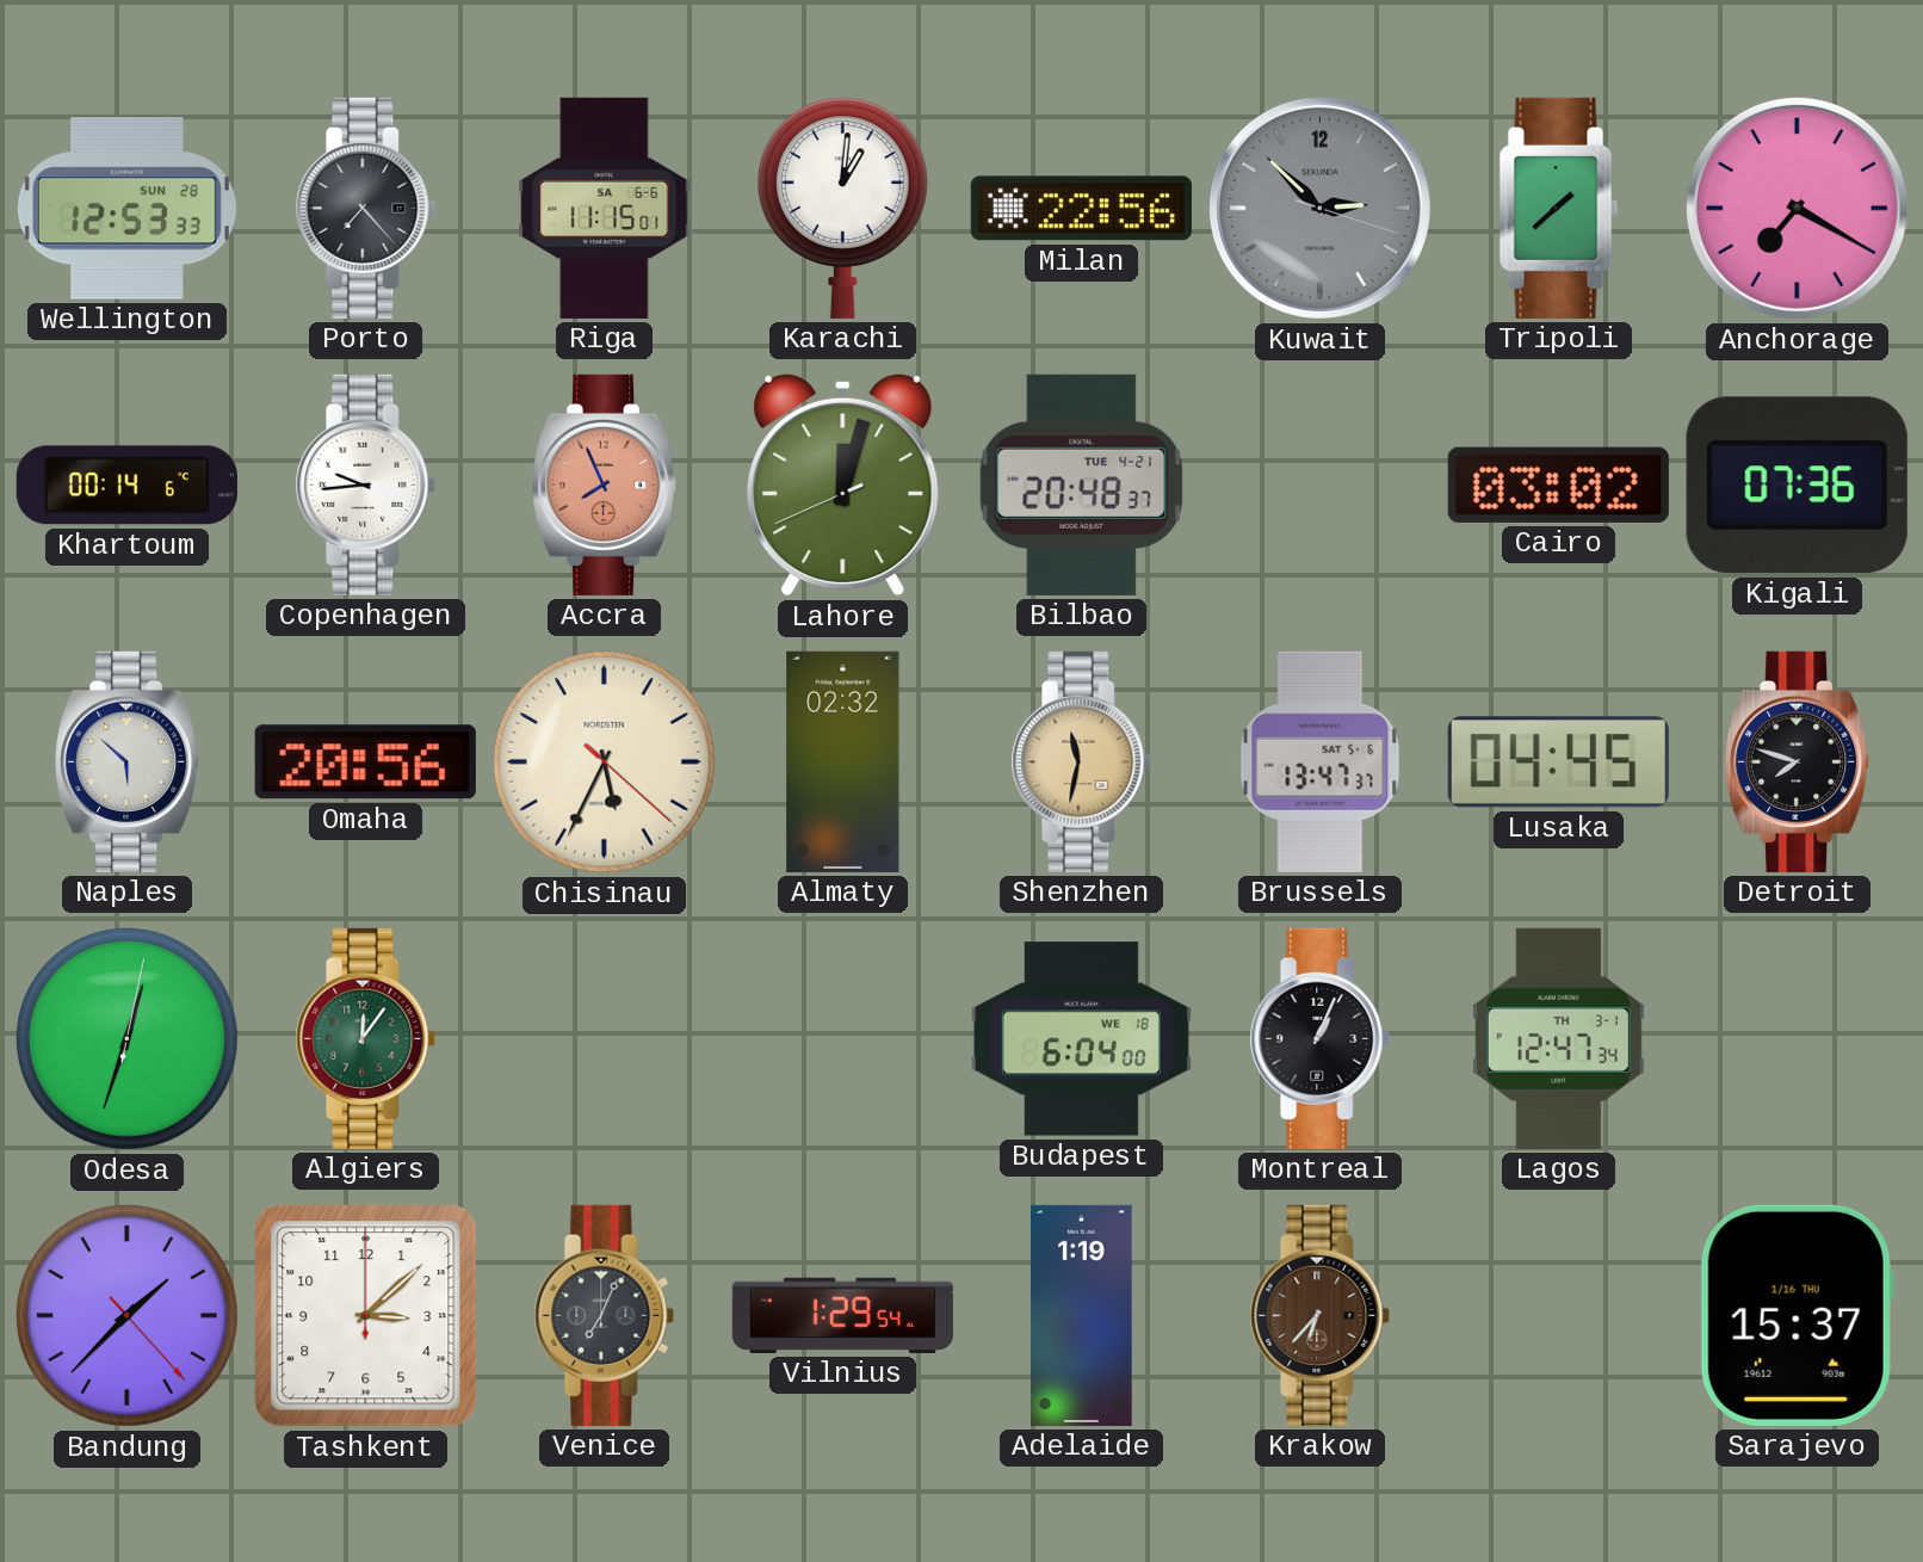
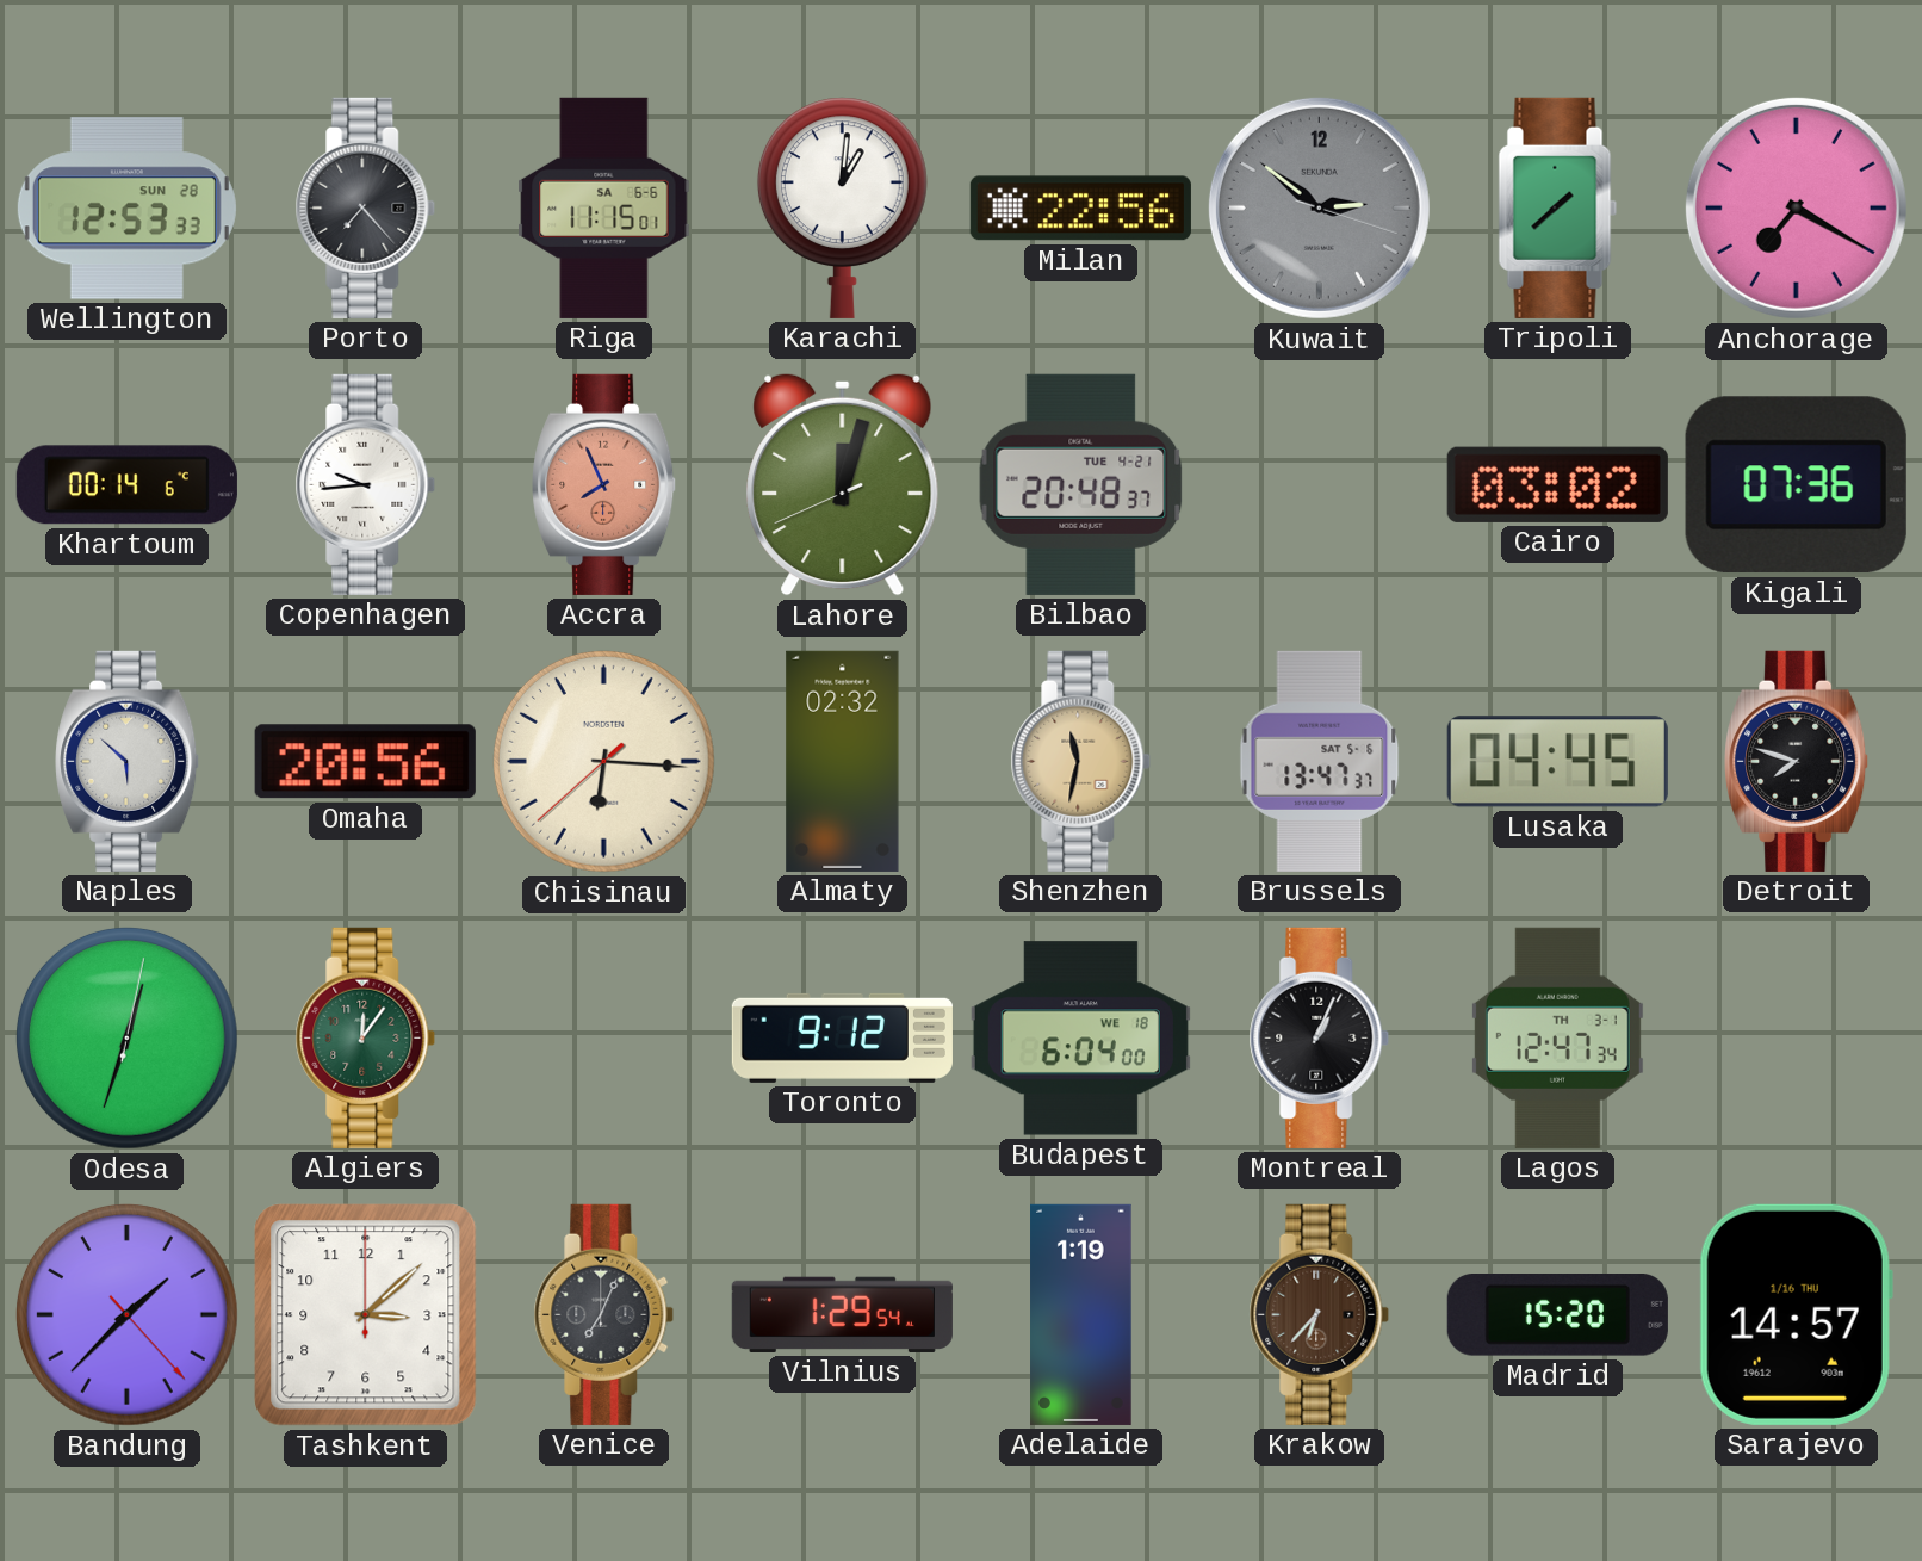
Kuwait: 2:52 -> 2:51
Chisinau: 5:34 -> 6:15
Toronto: none -> 9:12
Madrid: none -> 15:20
Sarajevo: 15:37 -> 14:57
